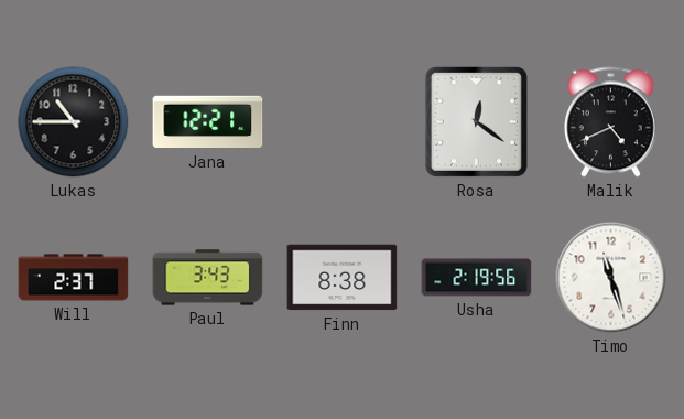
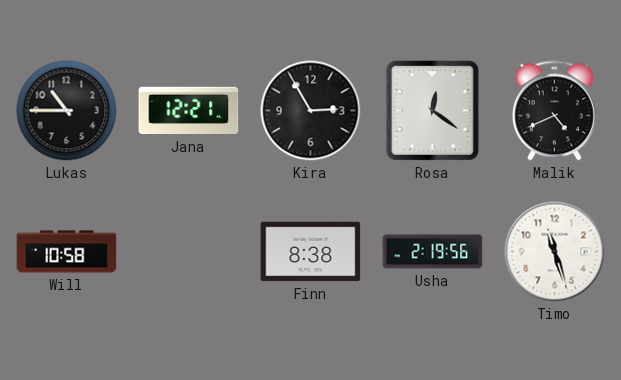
Kira: none -> 2:55
Will: 2:37 -> 10:58
Paul: 3:43 -> none
